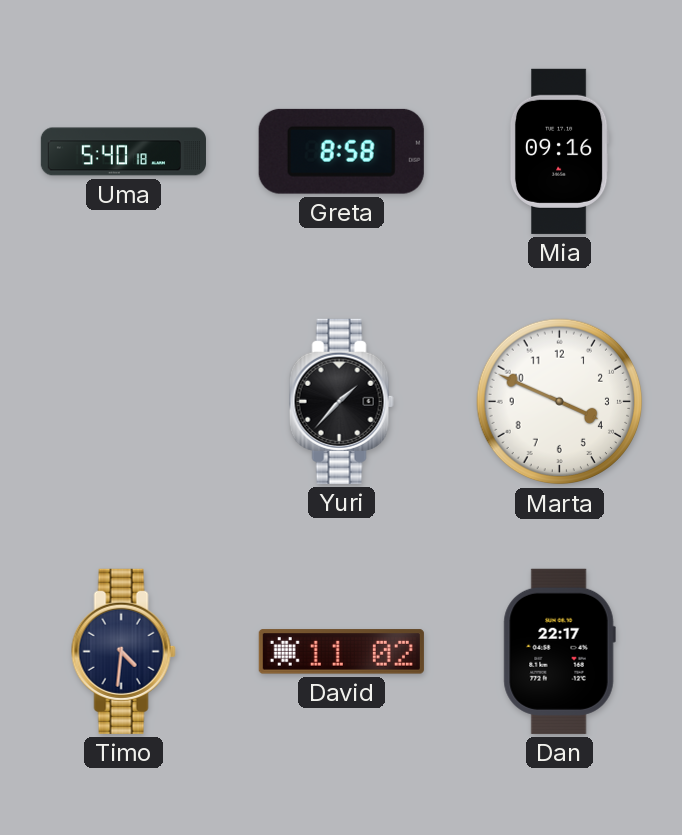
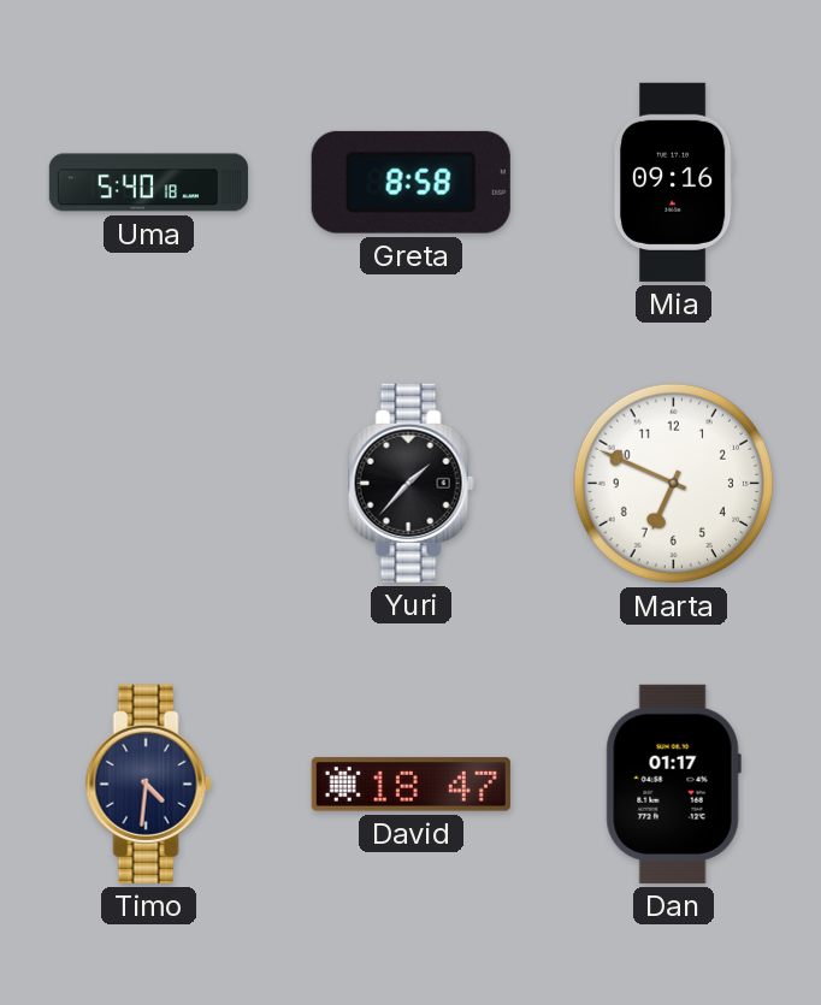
Marta: 3:49 -> 6:49
David: 11:02 -> 18:47
Dan: 22:17 -> 01:17
